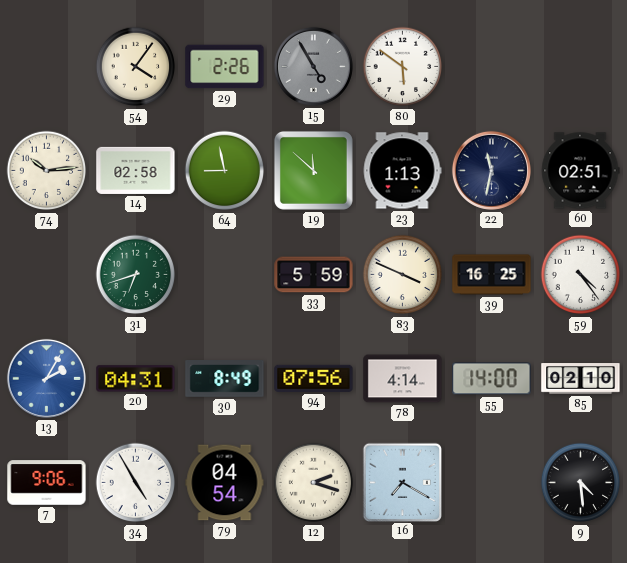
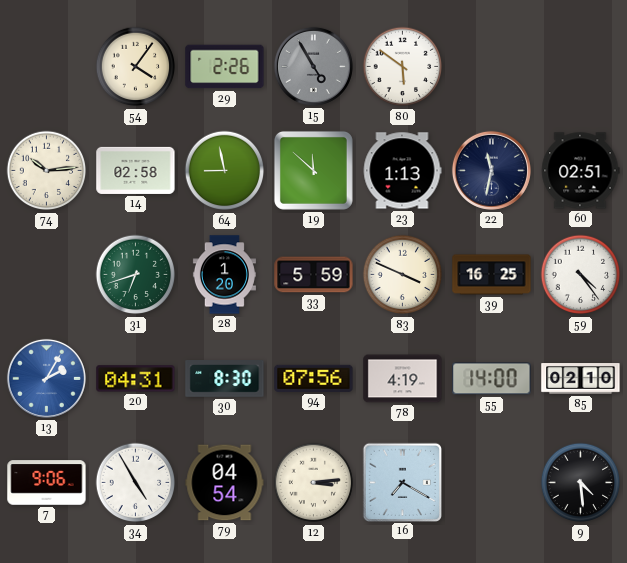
28: none -> 1:20
30: 8:49 -> 8:30
78: 4:14 -> 4:19
12: 2:18 -> 3:14
